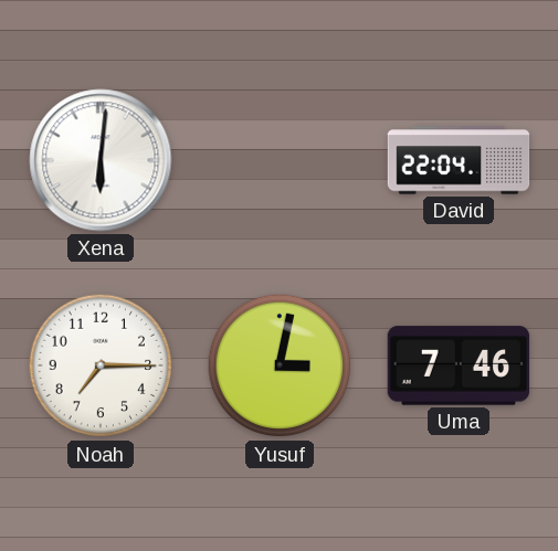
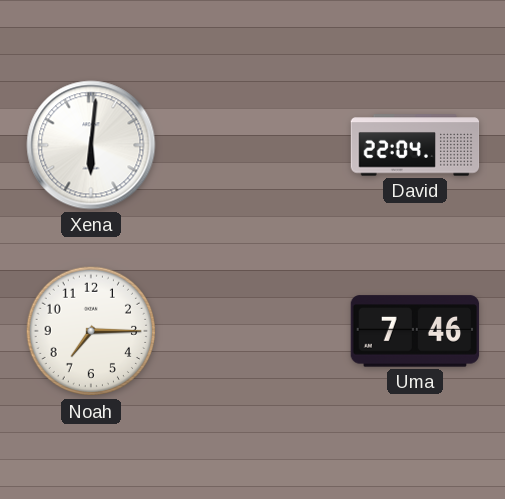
Yusuf: 3:02 -> none
